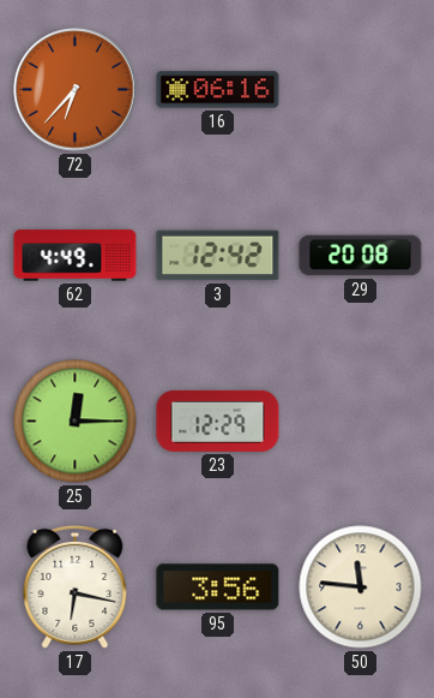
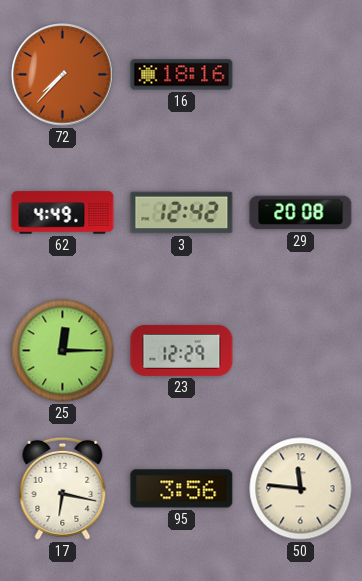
72: 6:37 -> 7:37
16: 06:16 -> 18:16
